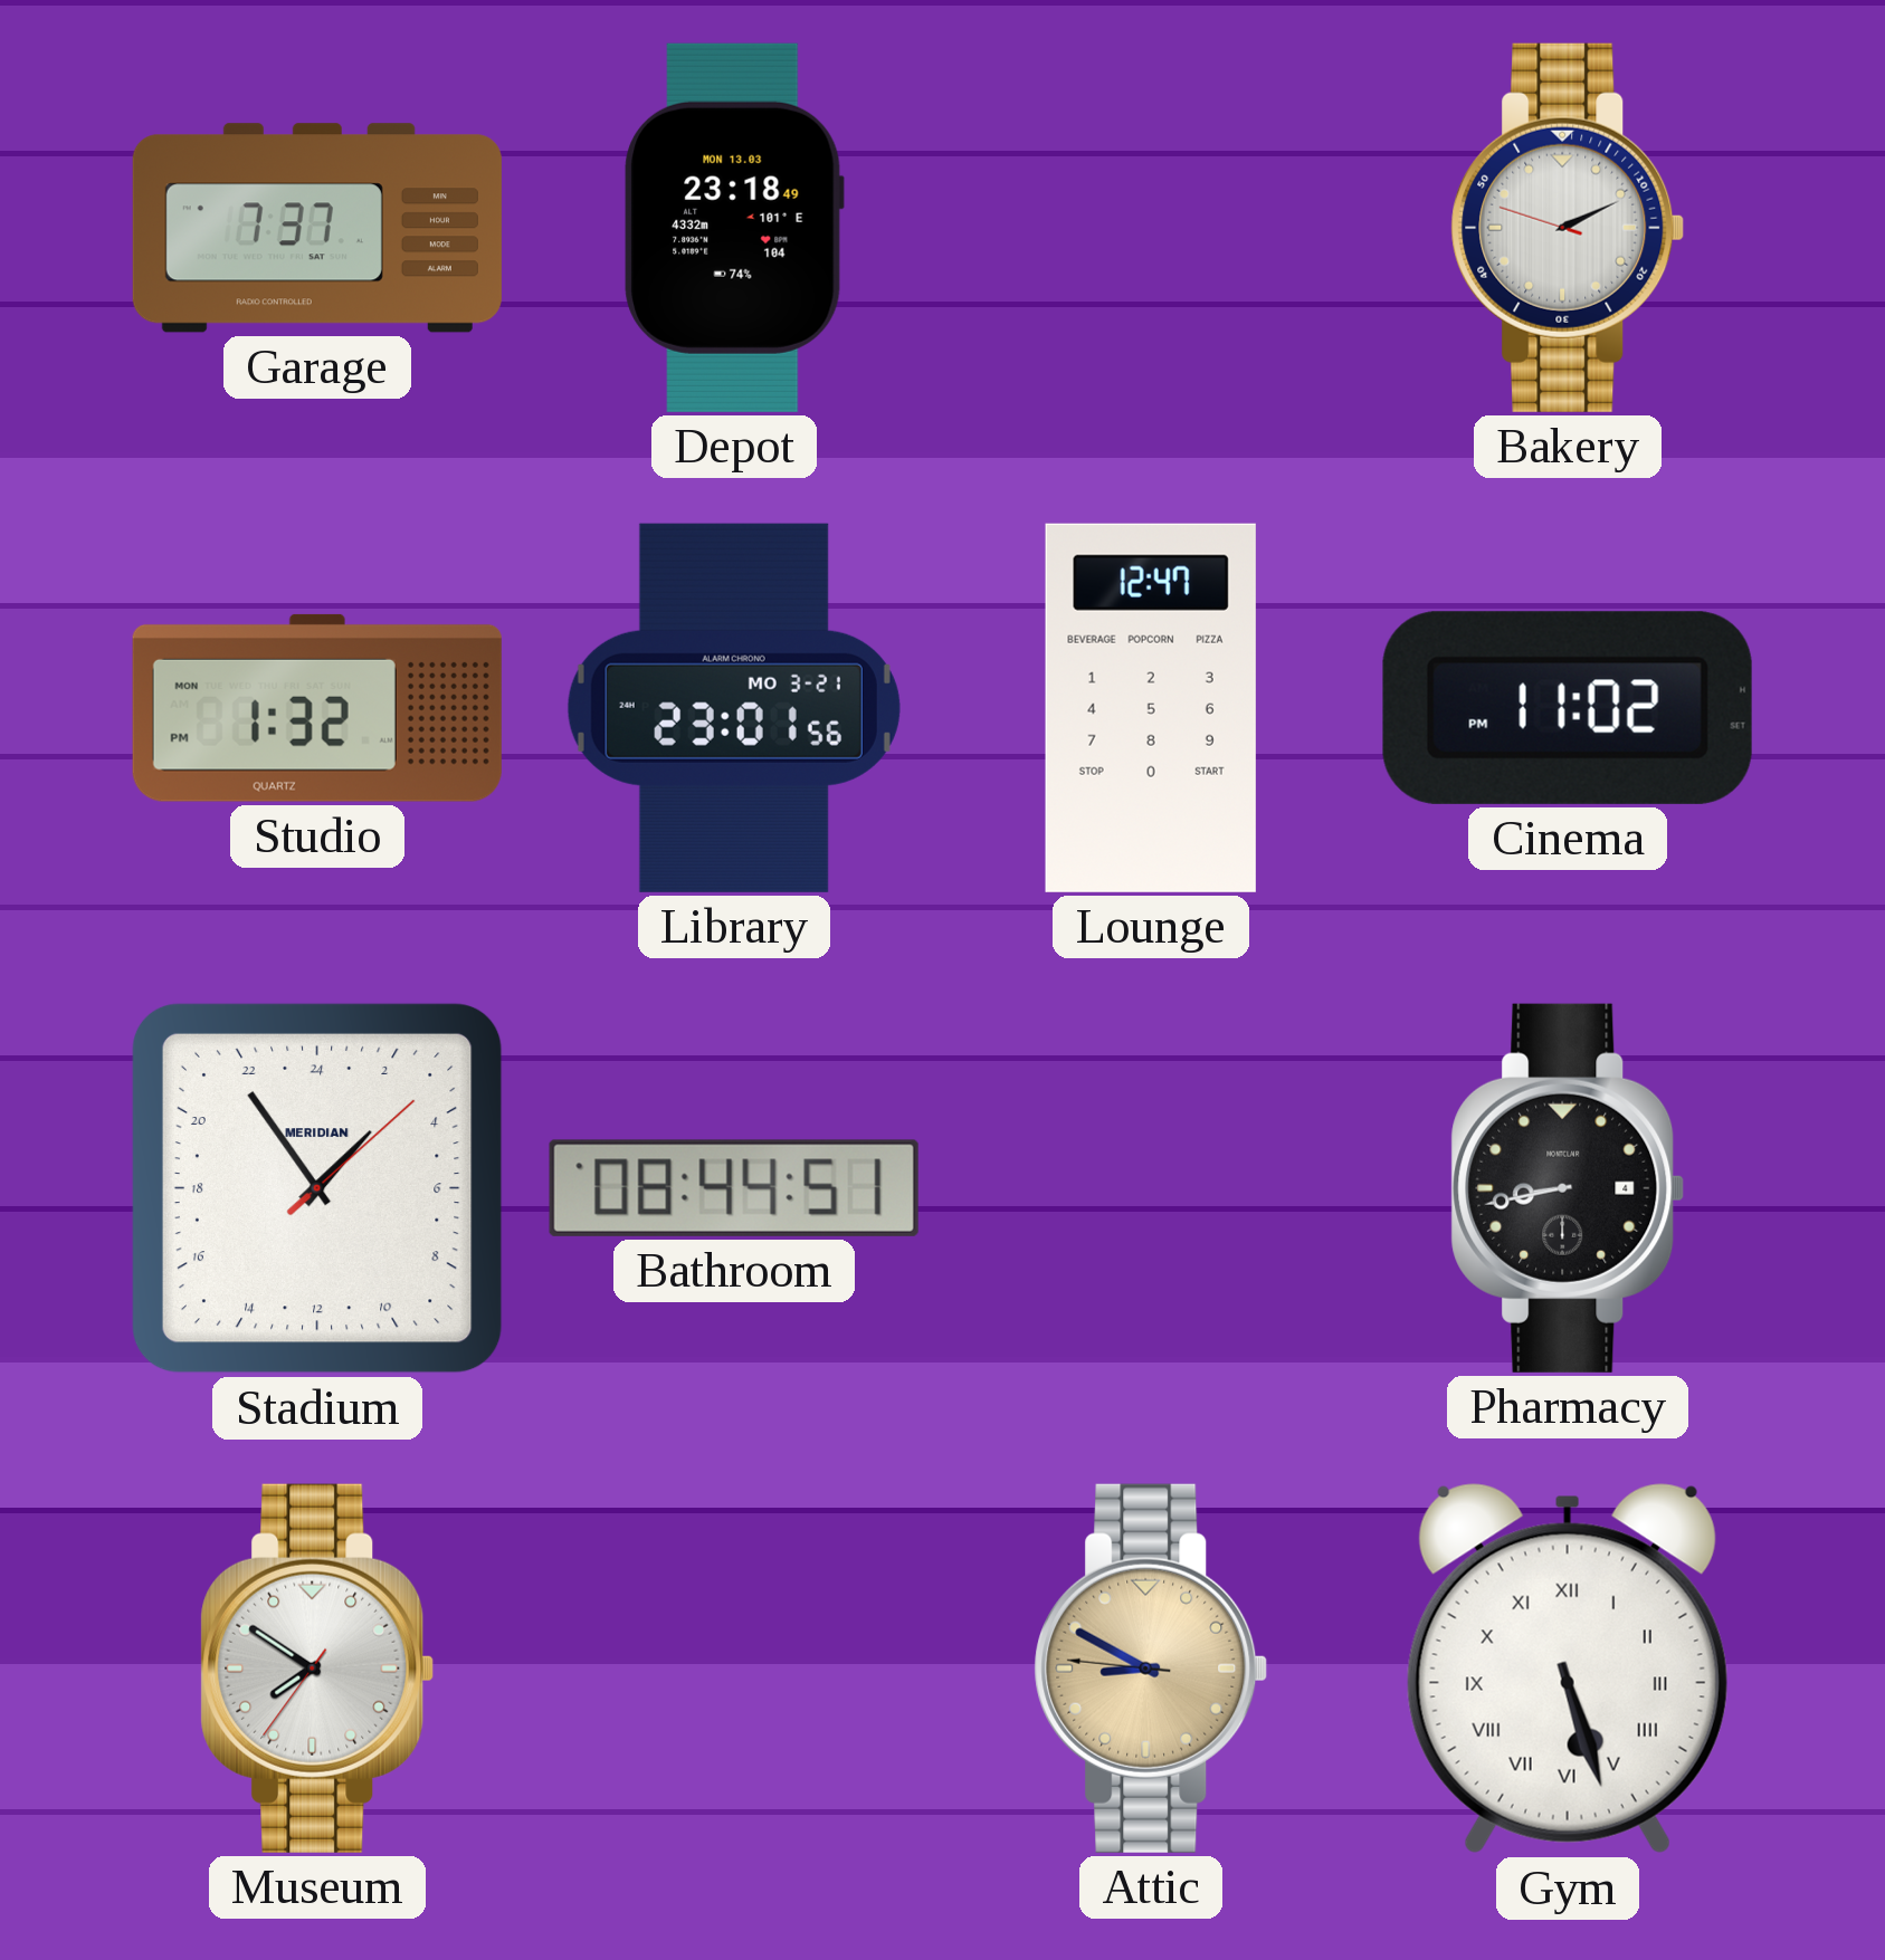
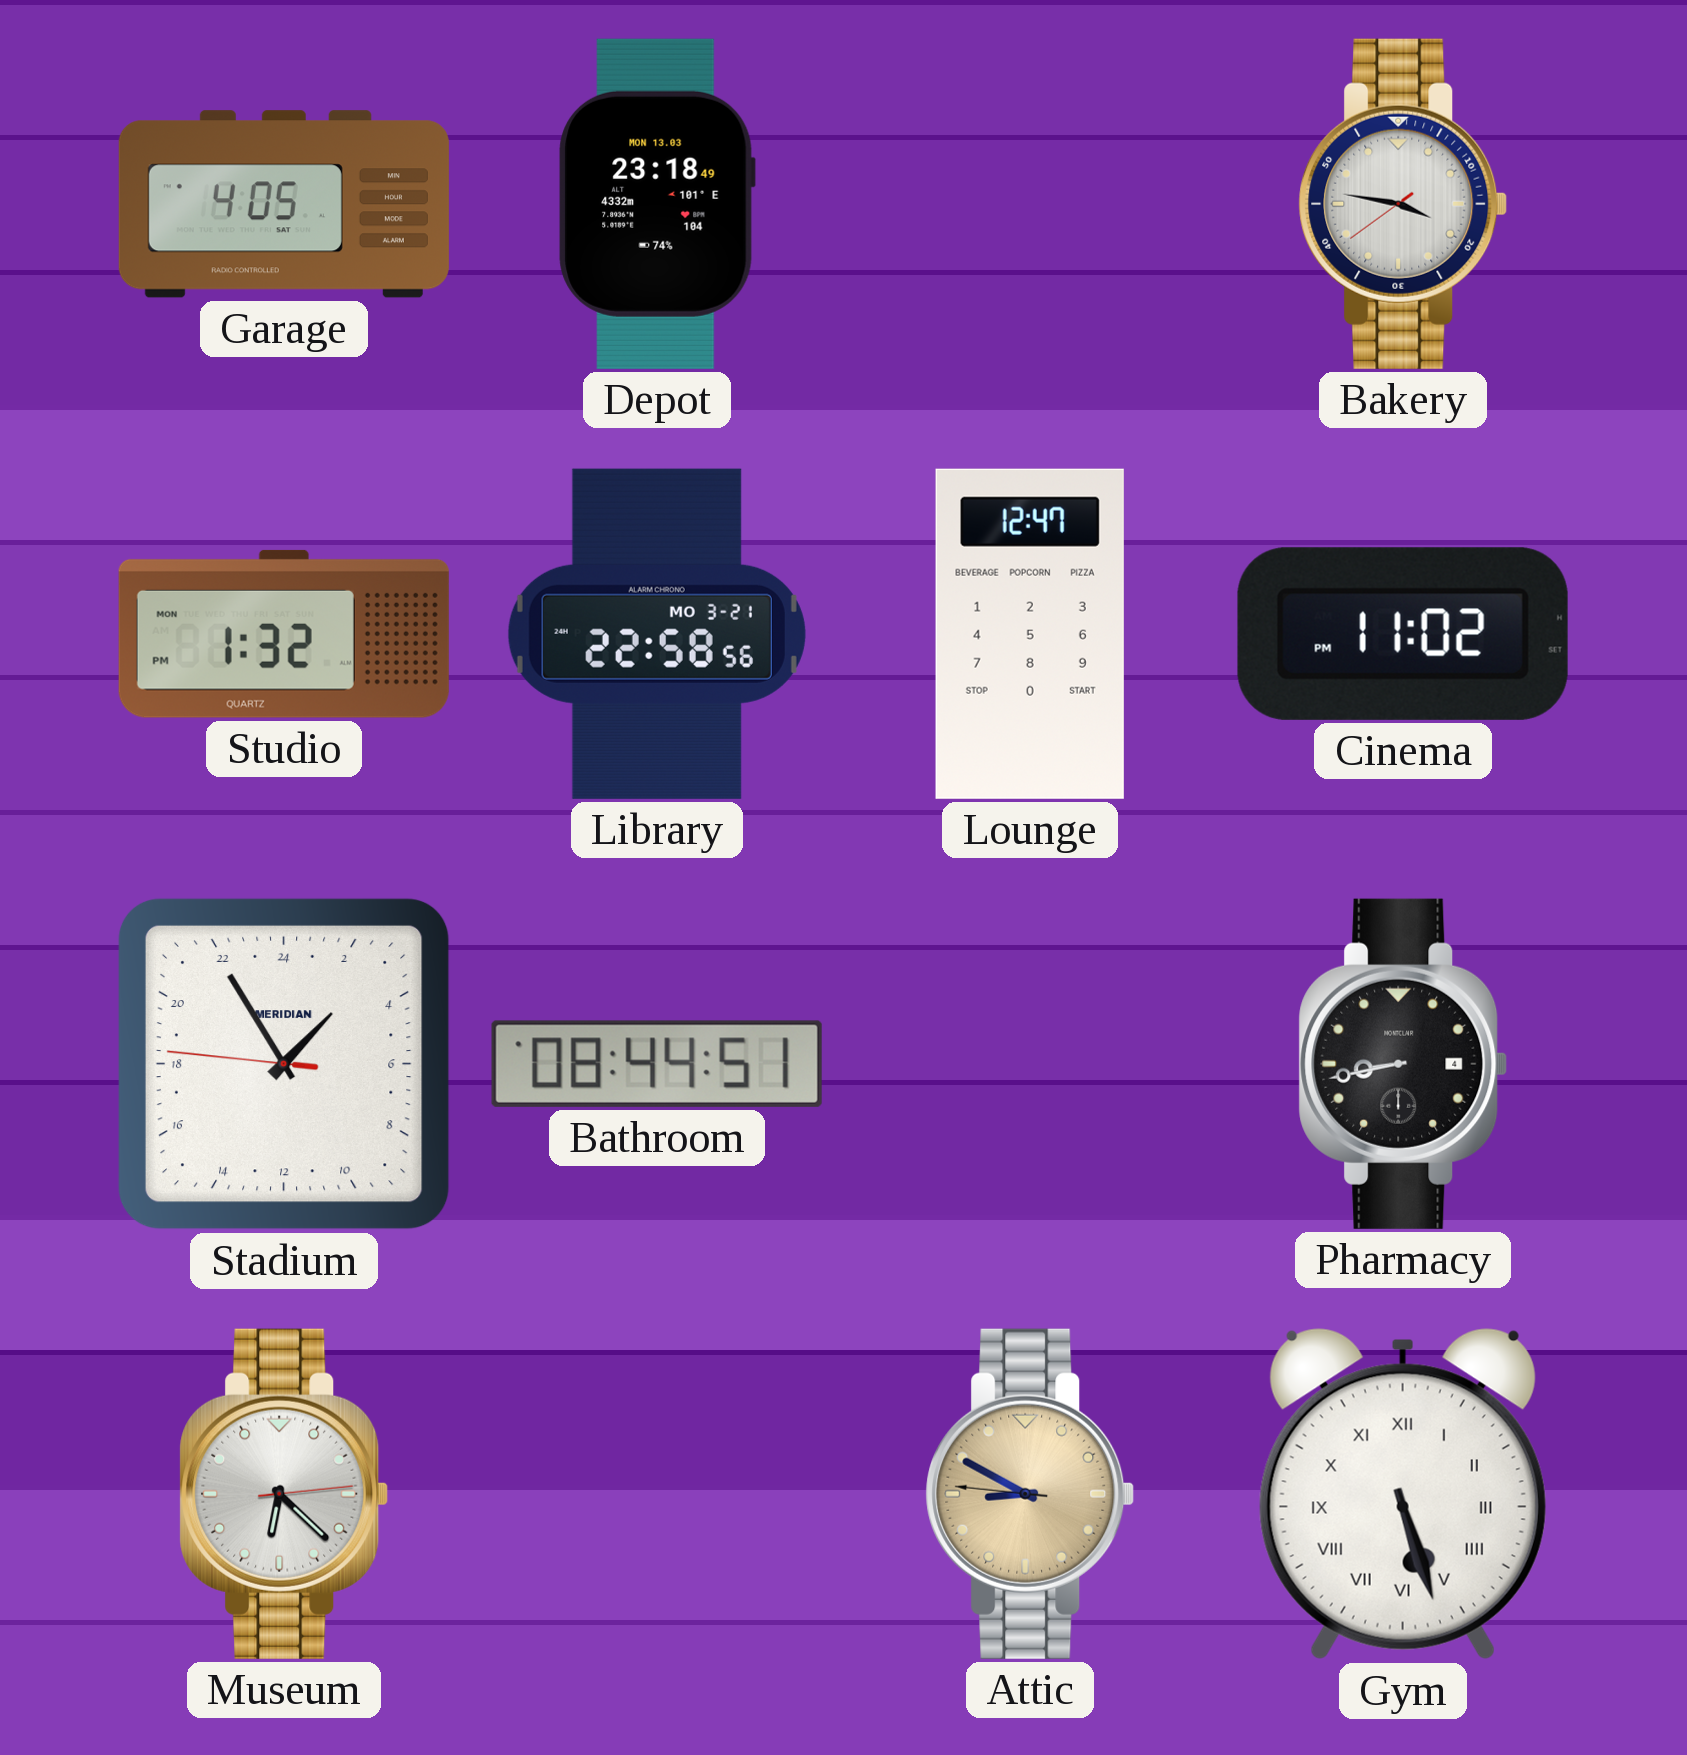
Garage: 7:37 -> 4:05
Bakery: 2:10 -> 3:46
Library: 23:01 -> 22:58
Stadium: 2:54:08 -> 2:54:46
Museum: 7:50 -> 6:22
